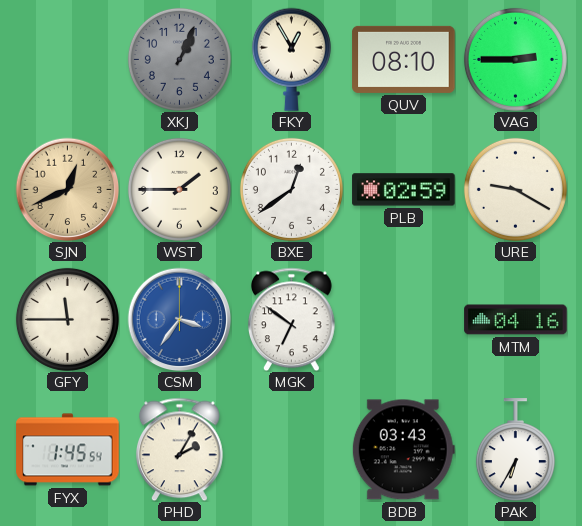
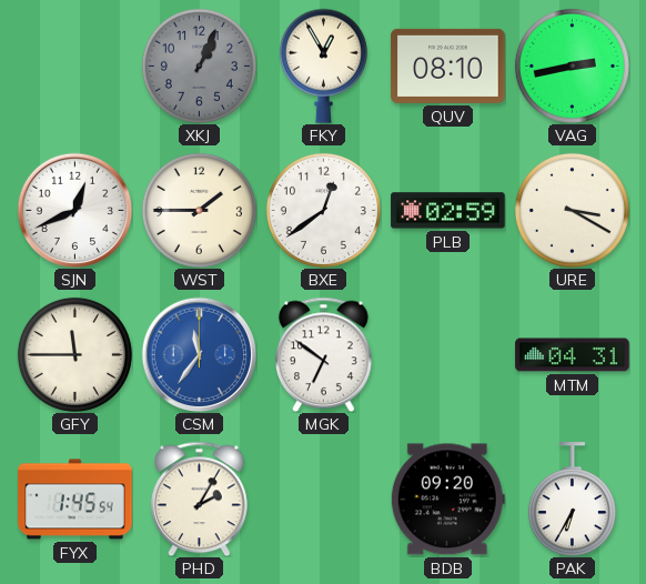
VAG: 2:45 -> 2:43
SJN dial: champagne -> white
URE: 9:20 -> 3:20
CSM: 3:36 -> 11:36
MTM: 04:16 -> 04:31
BDB: 03:43 -> 09:20
